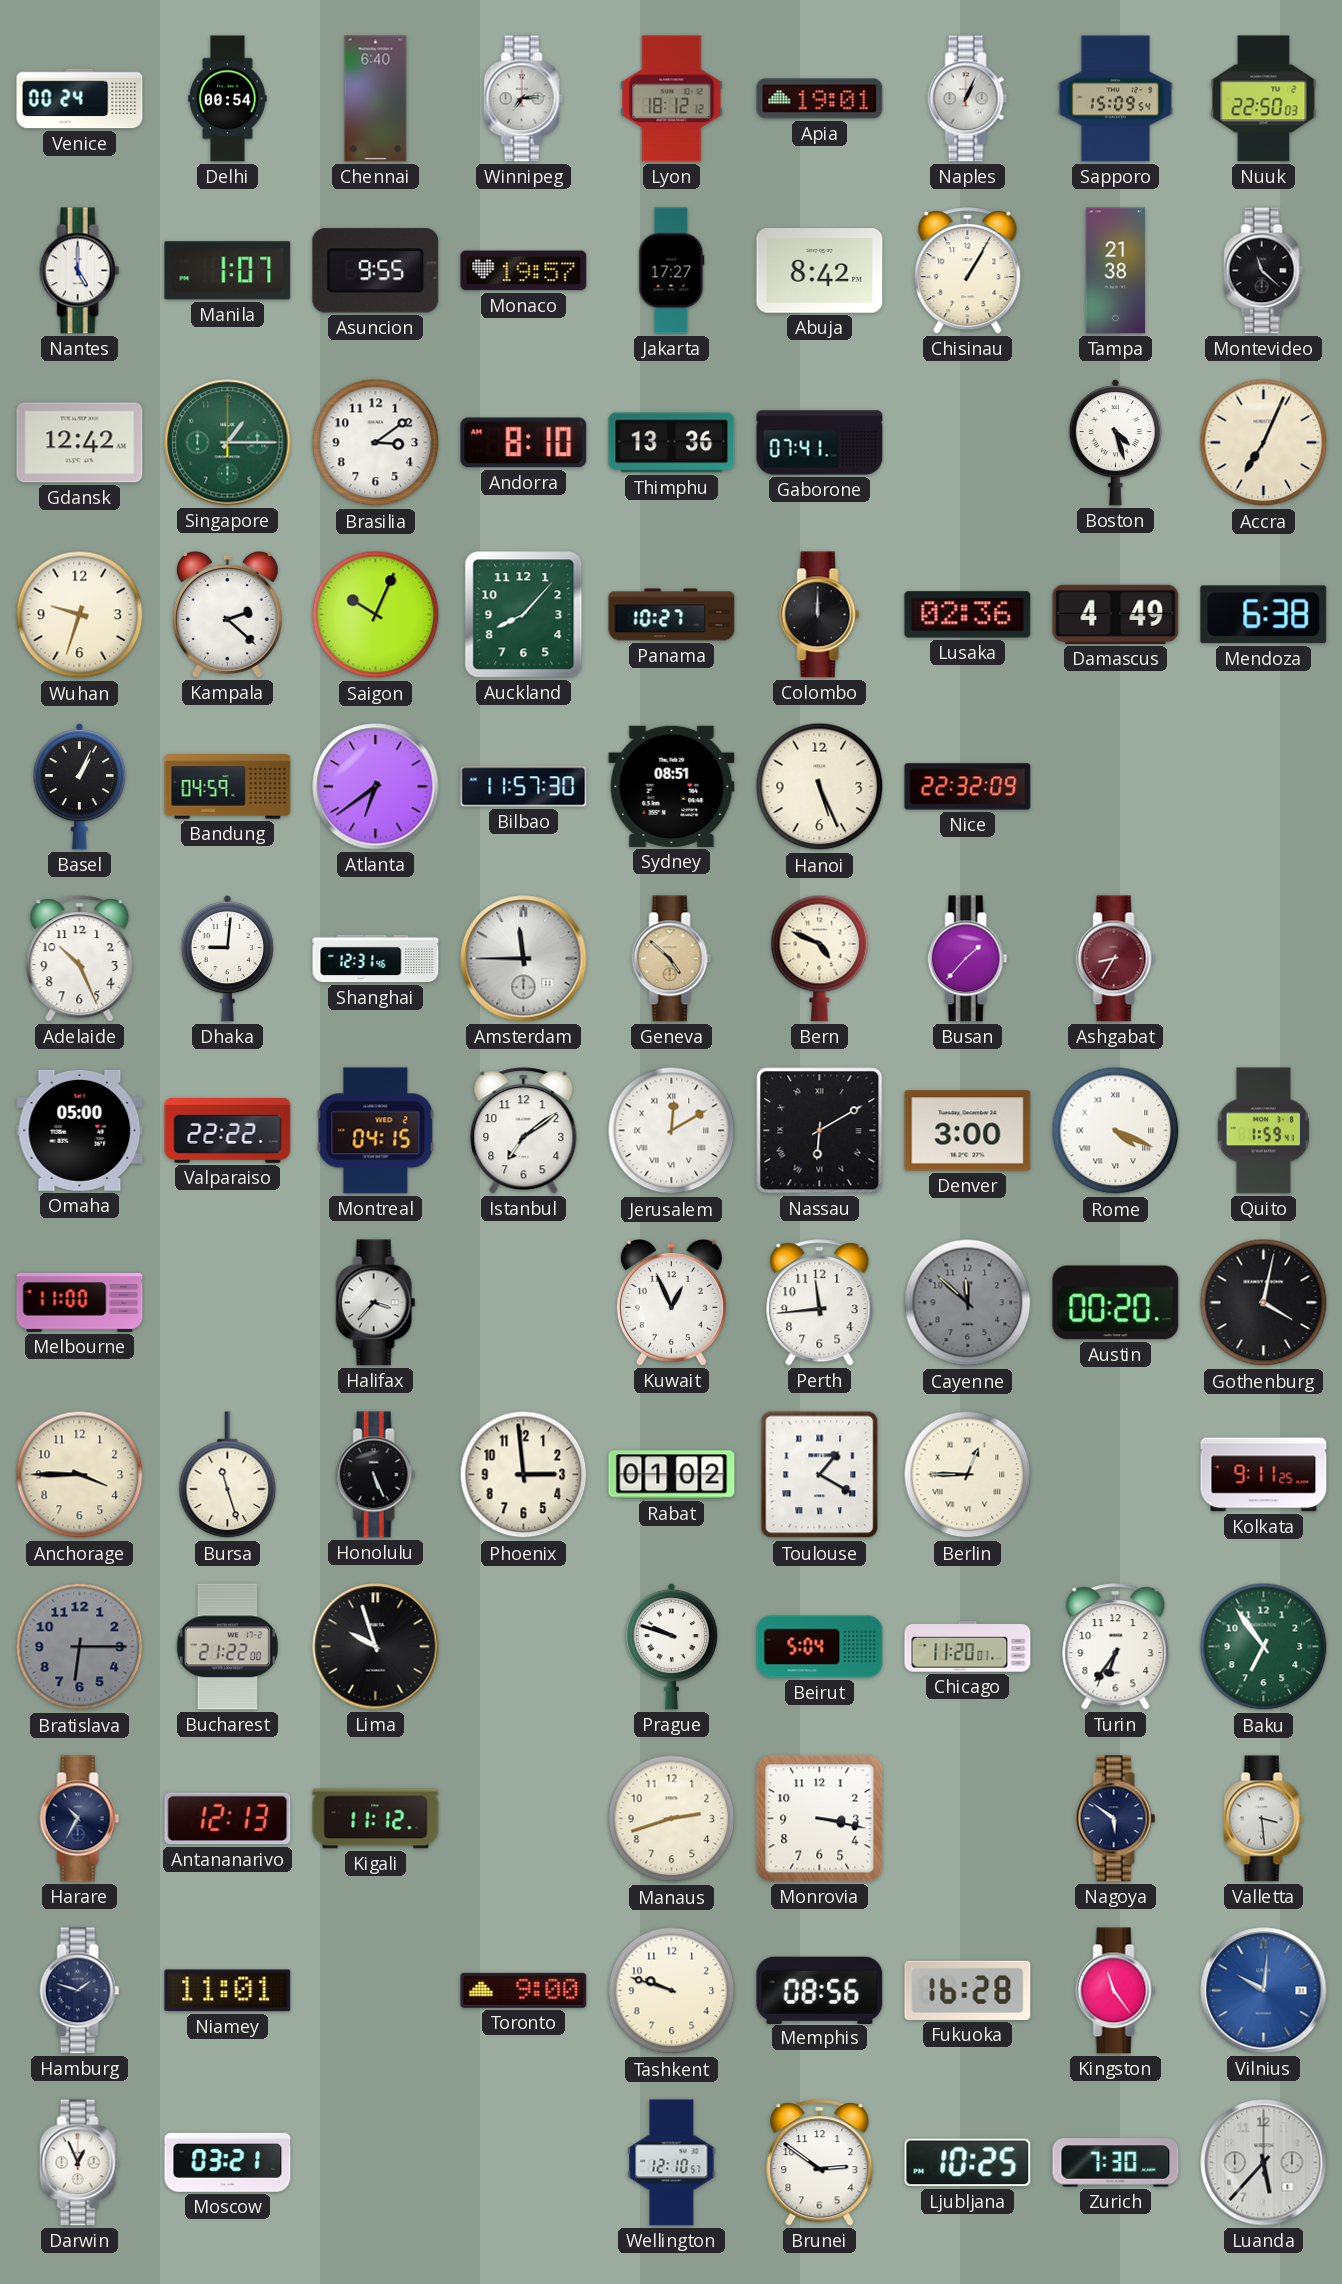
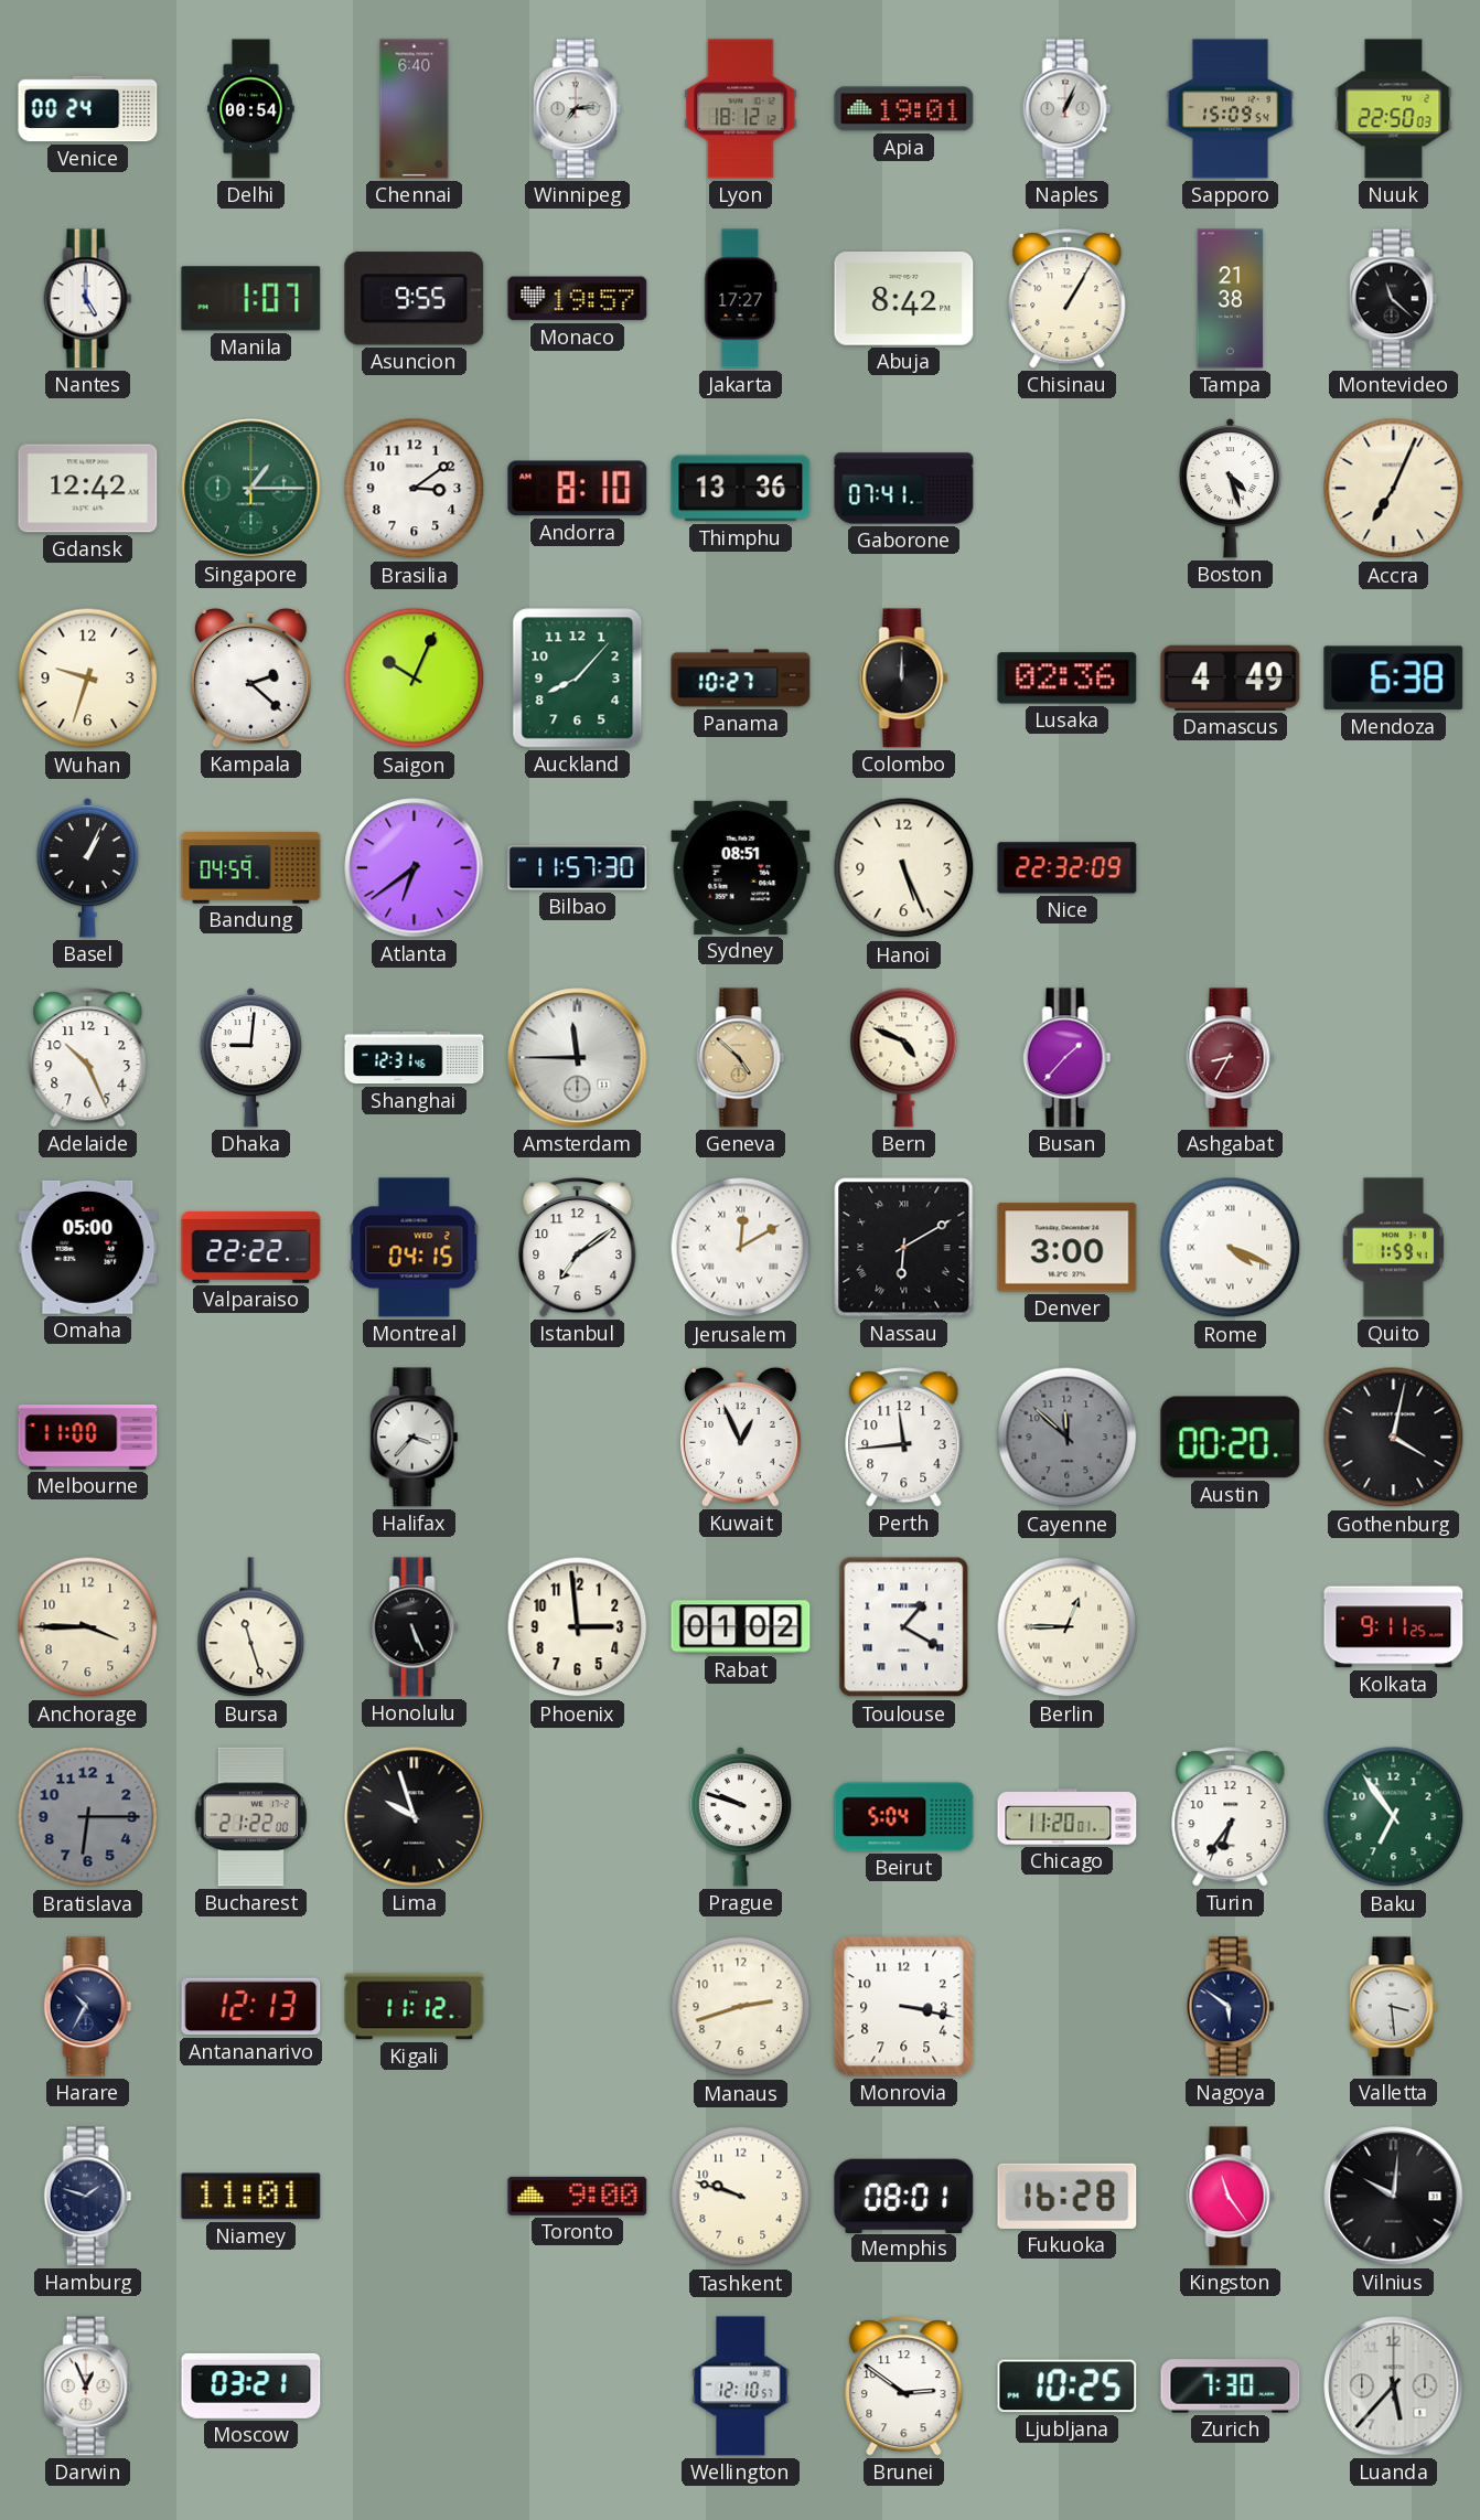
Memphis: 08:56 -> 08:01
Vilnius dial: blue -> black
